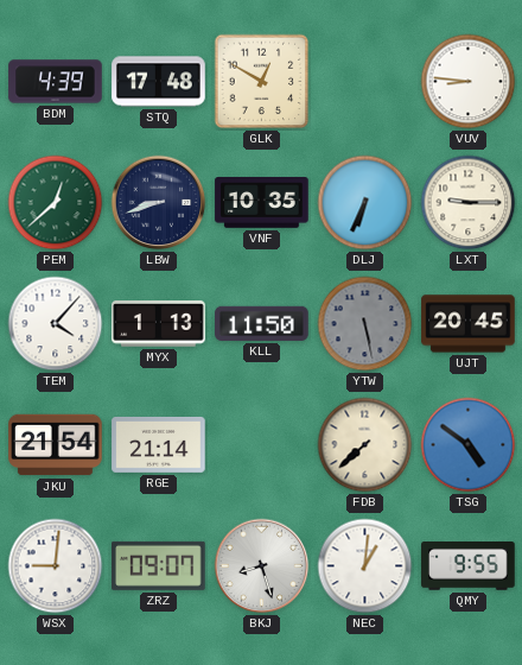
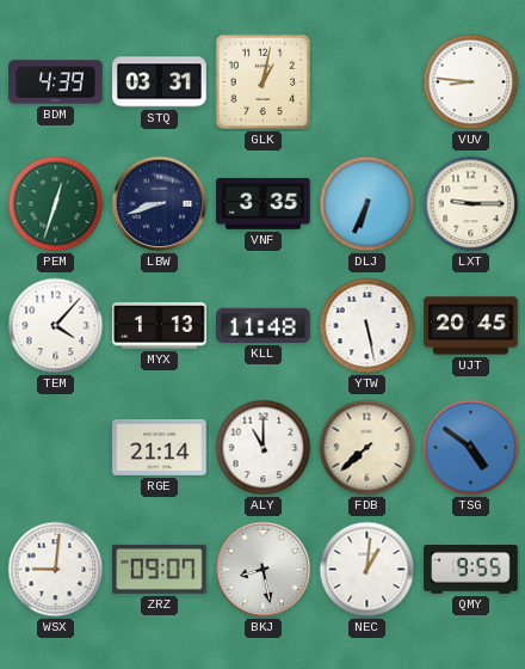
STQ: 17:48 -> 03:31
GLK: 12:50 -> 1:02
PEM: 12:38 -> 12:33
VNF: 10:35 -> 3:35
KLL: 11:50 -> 11:48
YTW dial: grey -> white
JKU: 21:54 -> none
ALY: none -> 11:00
BKJ: 8:27 -> 8:28
